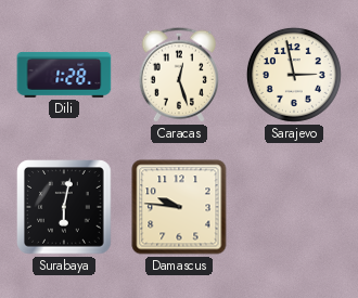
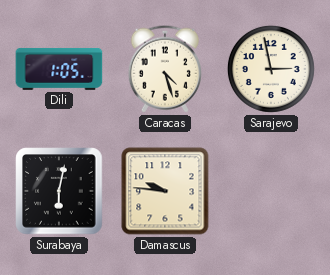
Dili: 1:28 -> 1:05
Caracas: 12:27 -> 4:27
